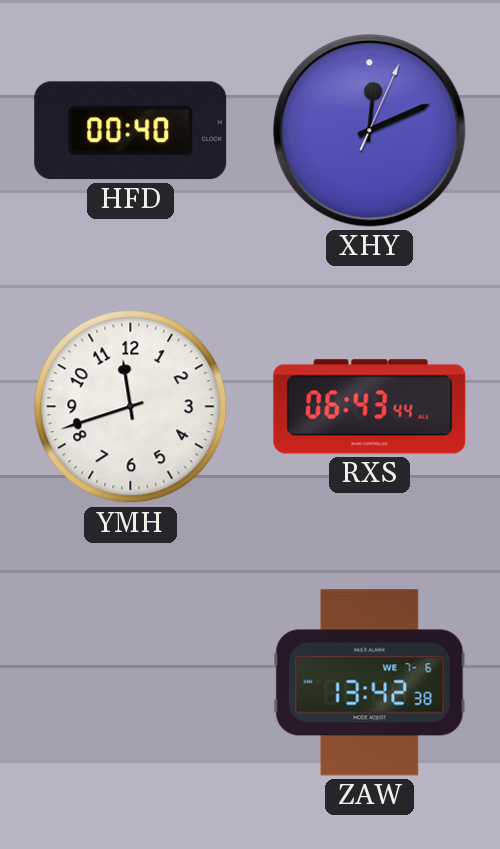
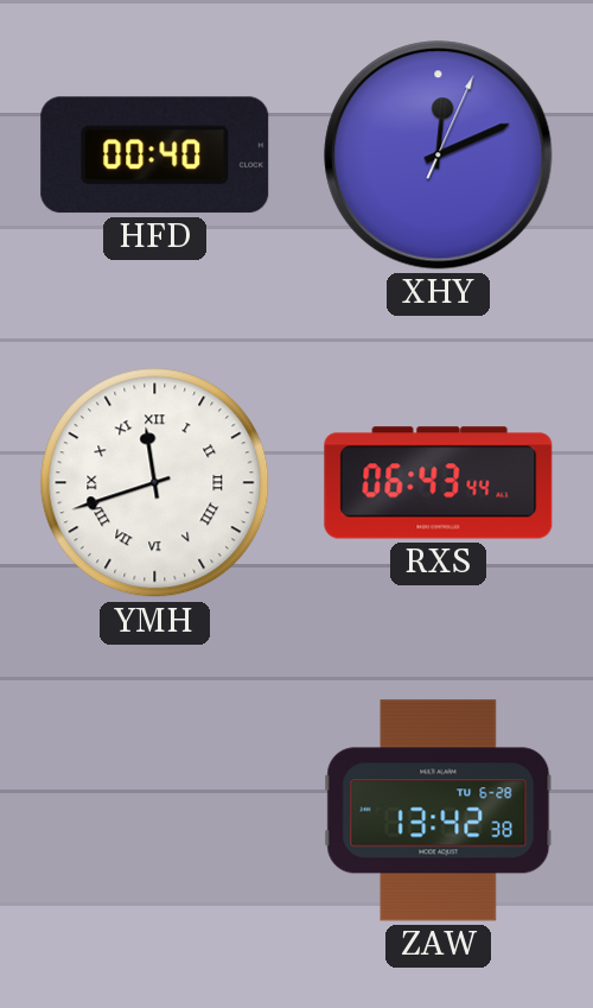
YMH numerals: Arabic -> Roman
ZAW date: WE 7-6 -> TU 6-28
